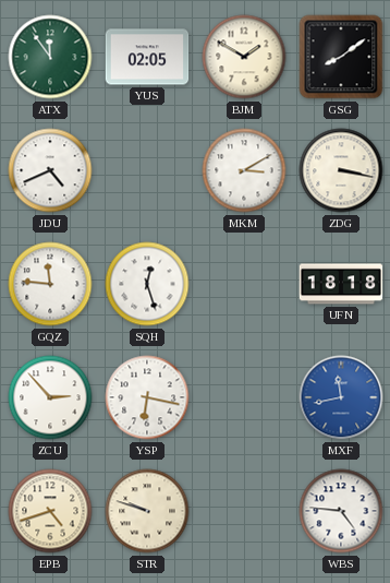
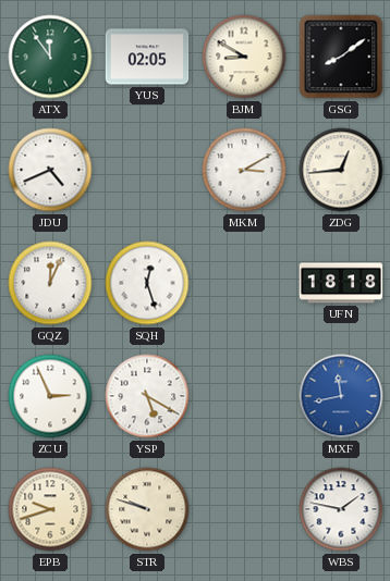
BJM: 1:50 -> 8:50
ZDG: 3:17 -> 12:44
GQZ: 11:46 -> 12:04
ZCU: 2:53 -> 2:56
YSP: 6:17 -> 5:20
EPB: 4:42 -> 9:42
WBS: 4:46 -> 1:47
